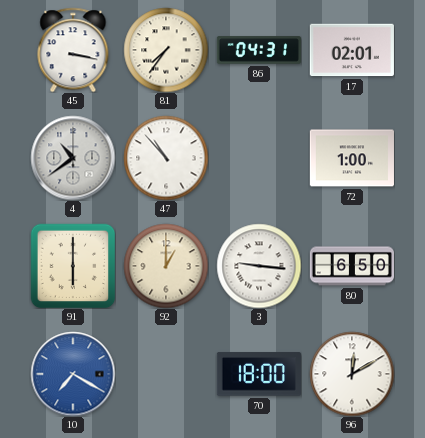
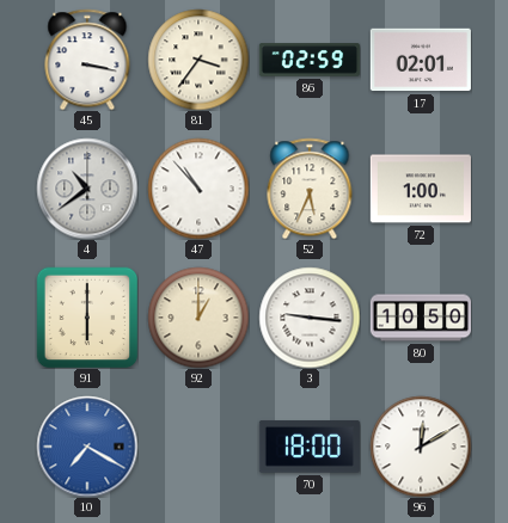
81: 7:36 -> 3:36
86: 04:31 -> 02:59
52: none -> 5:34
80: 6:50 -> 10:50
